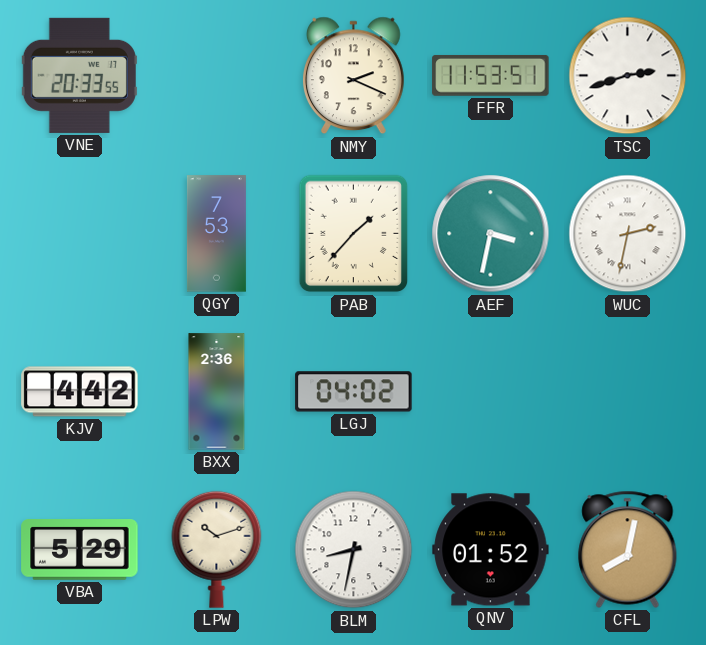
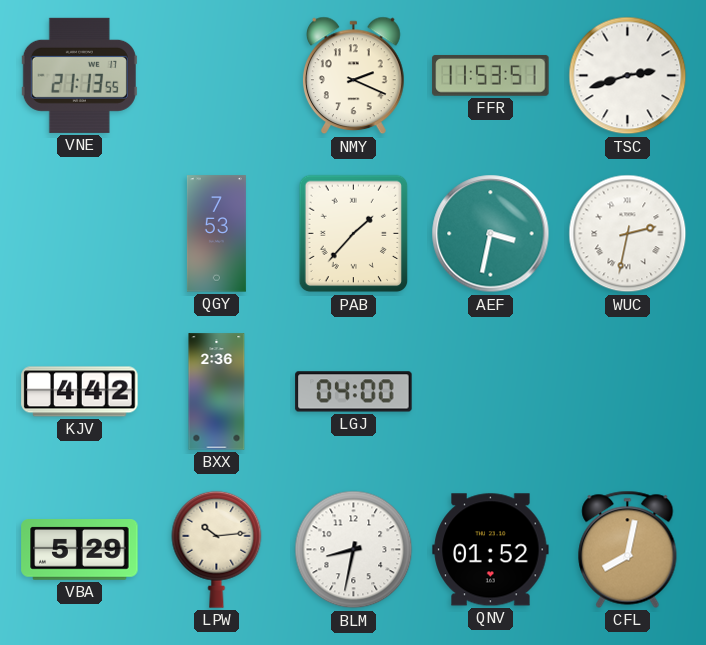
VNE: 20:33 -> 21:13
LGJ: 04:02 -> 04:00
LPW: 10:12 -> 10:14
